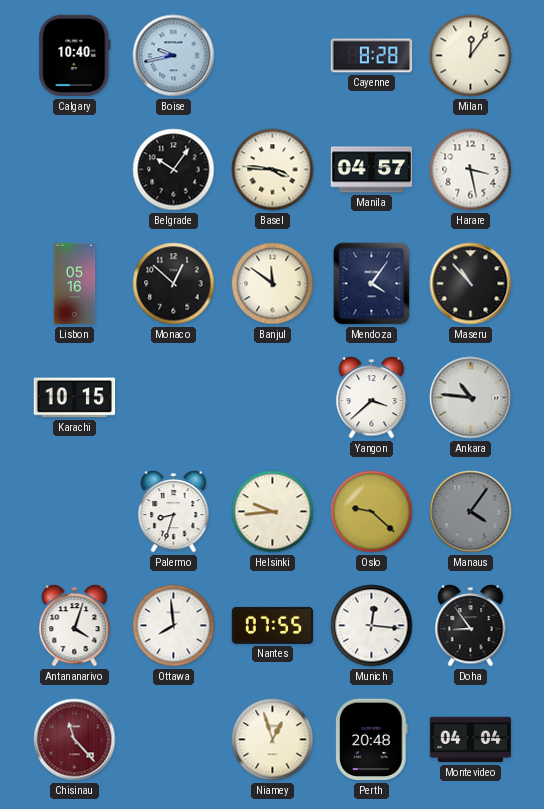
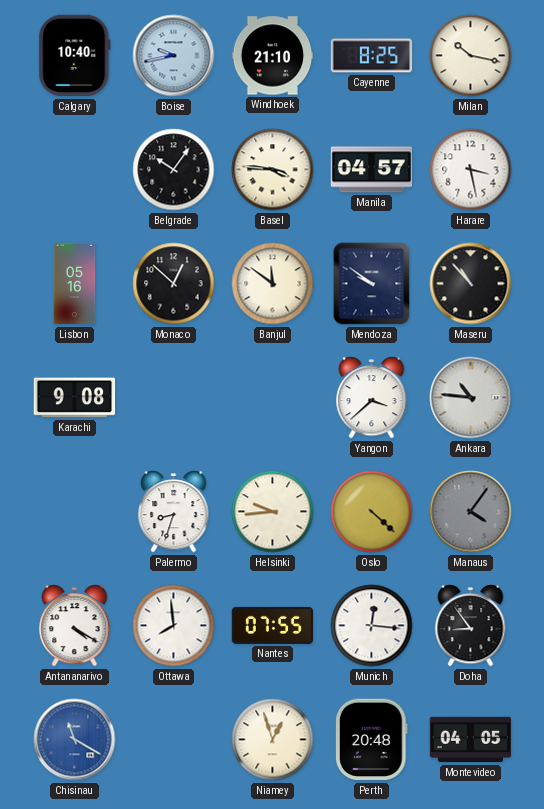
Windhoek: none -> 21:10
Cayenne: 8:28 -> 8:25
Milan: 12:06 -> 10:17
Mendoza: 4:06 -> 9:51
Karachi: 10:15 -> 9:08
Oslo: 9:22 -> 4:22
Antananarivo: 4:03 -> 4:20
Chisinau: 11:23 -> 11:20
Chisinau dial: burgundy -> blue
Montevideo: 04:04 -> 04:05
